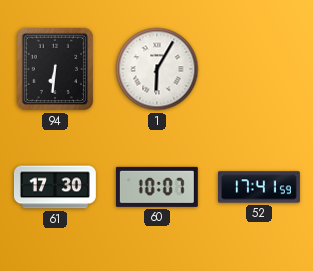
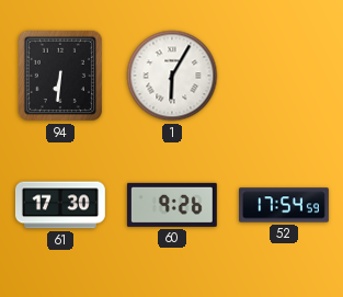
60: 10:07 -> 9:26
52: 17:41 -> 17:54
